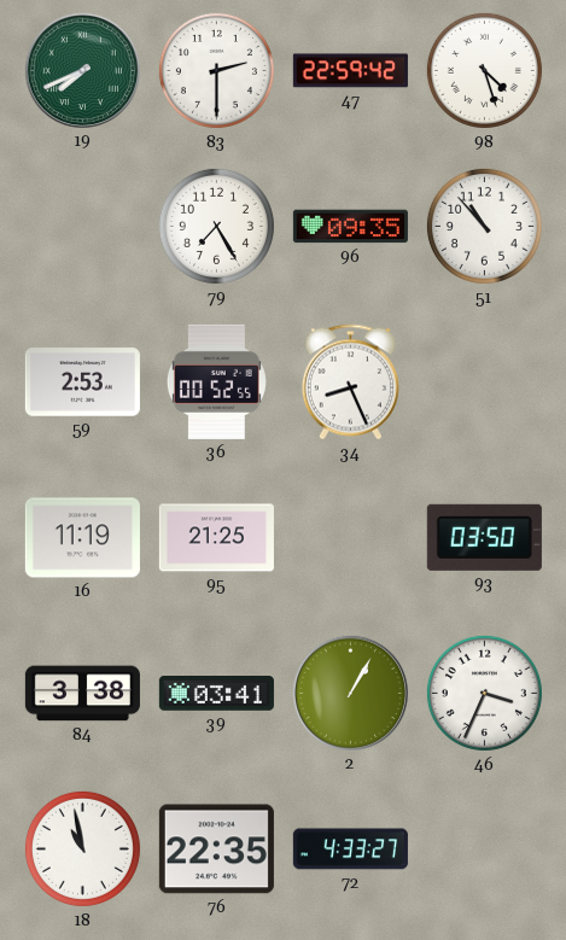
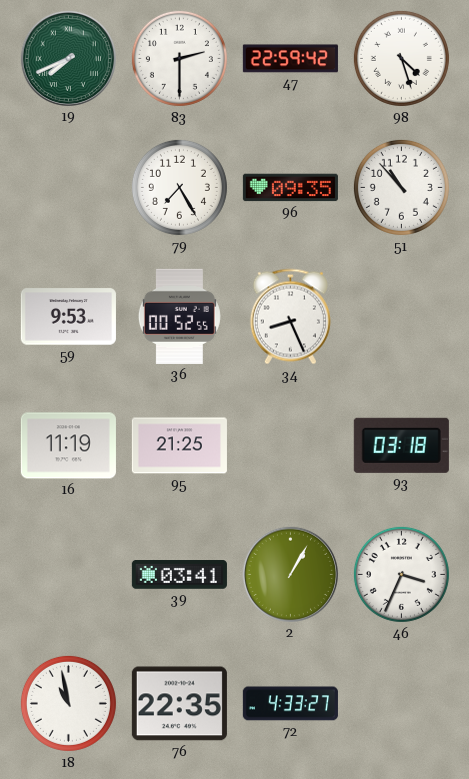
59: 2:53 -> 9:53
93: 03:50 -> 03:18
84: 3:38 -> none
